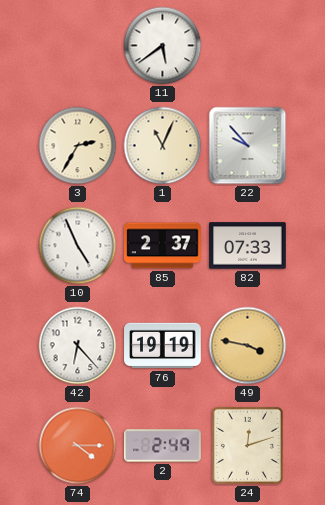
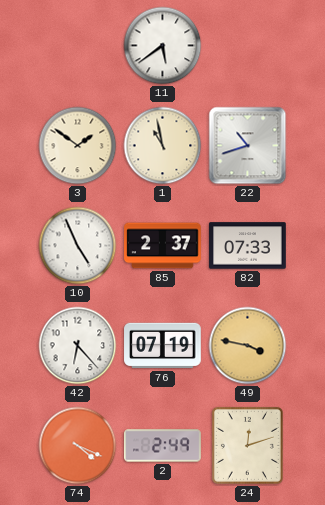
3: 2:35 -> 1:51
1: 11:04 -> 10:58
22: 9:53 -> 10:42
76: 19:19 -> 07:19
74: 4:15 -> 4:19
